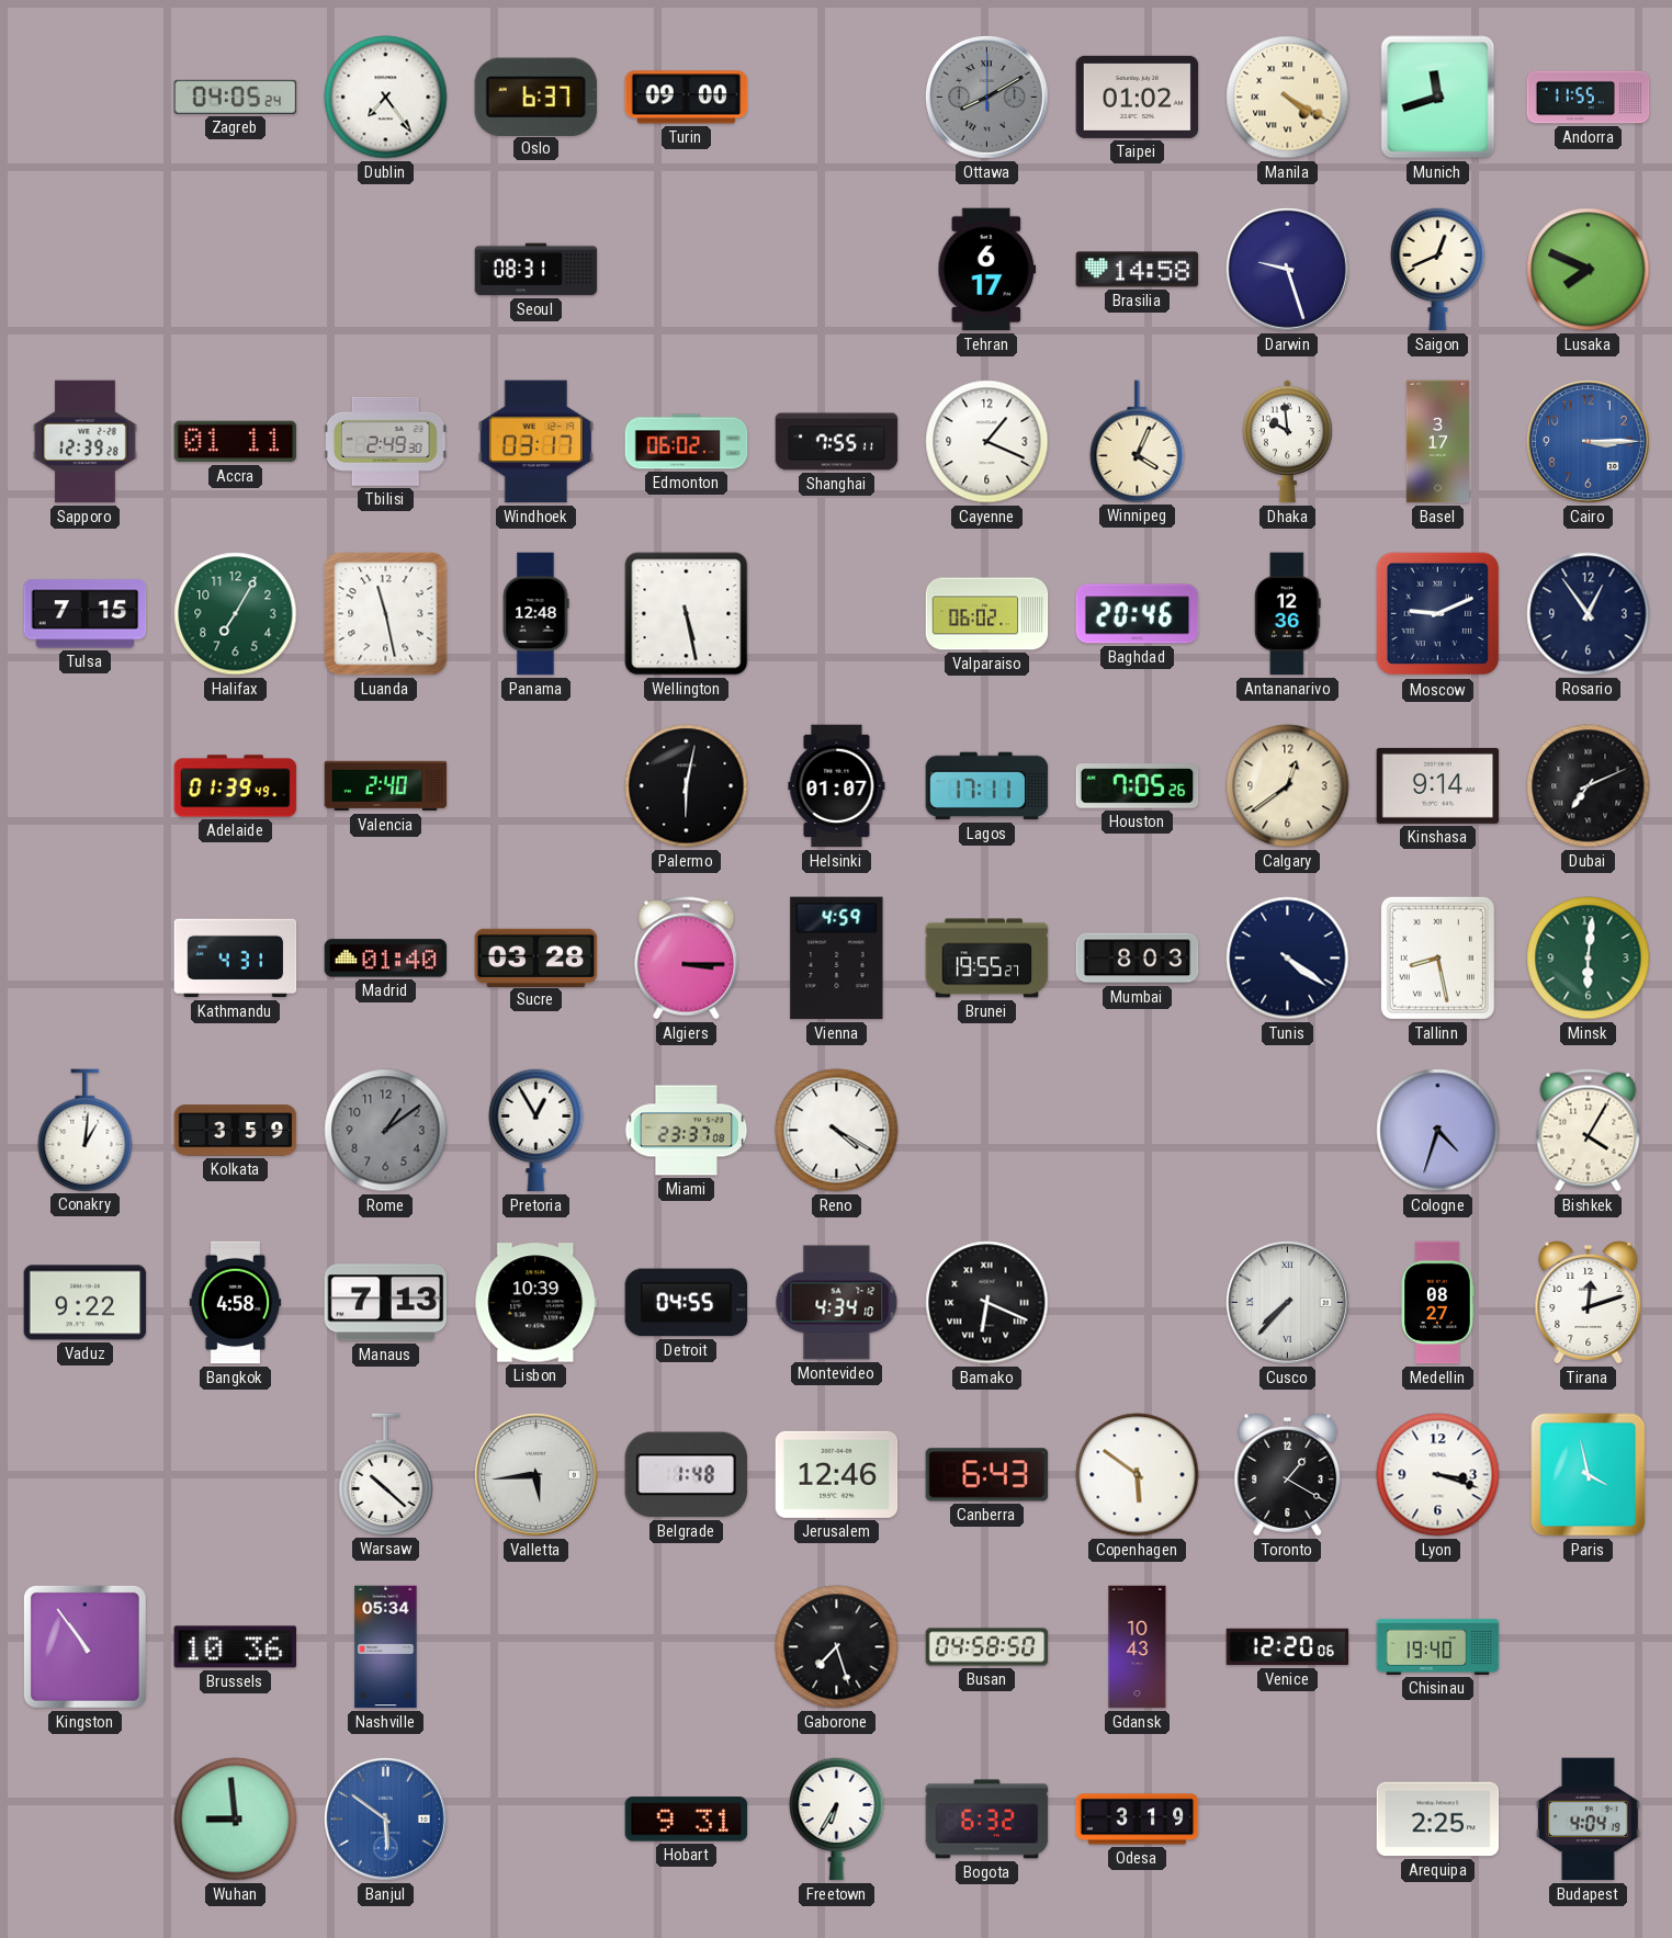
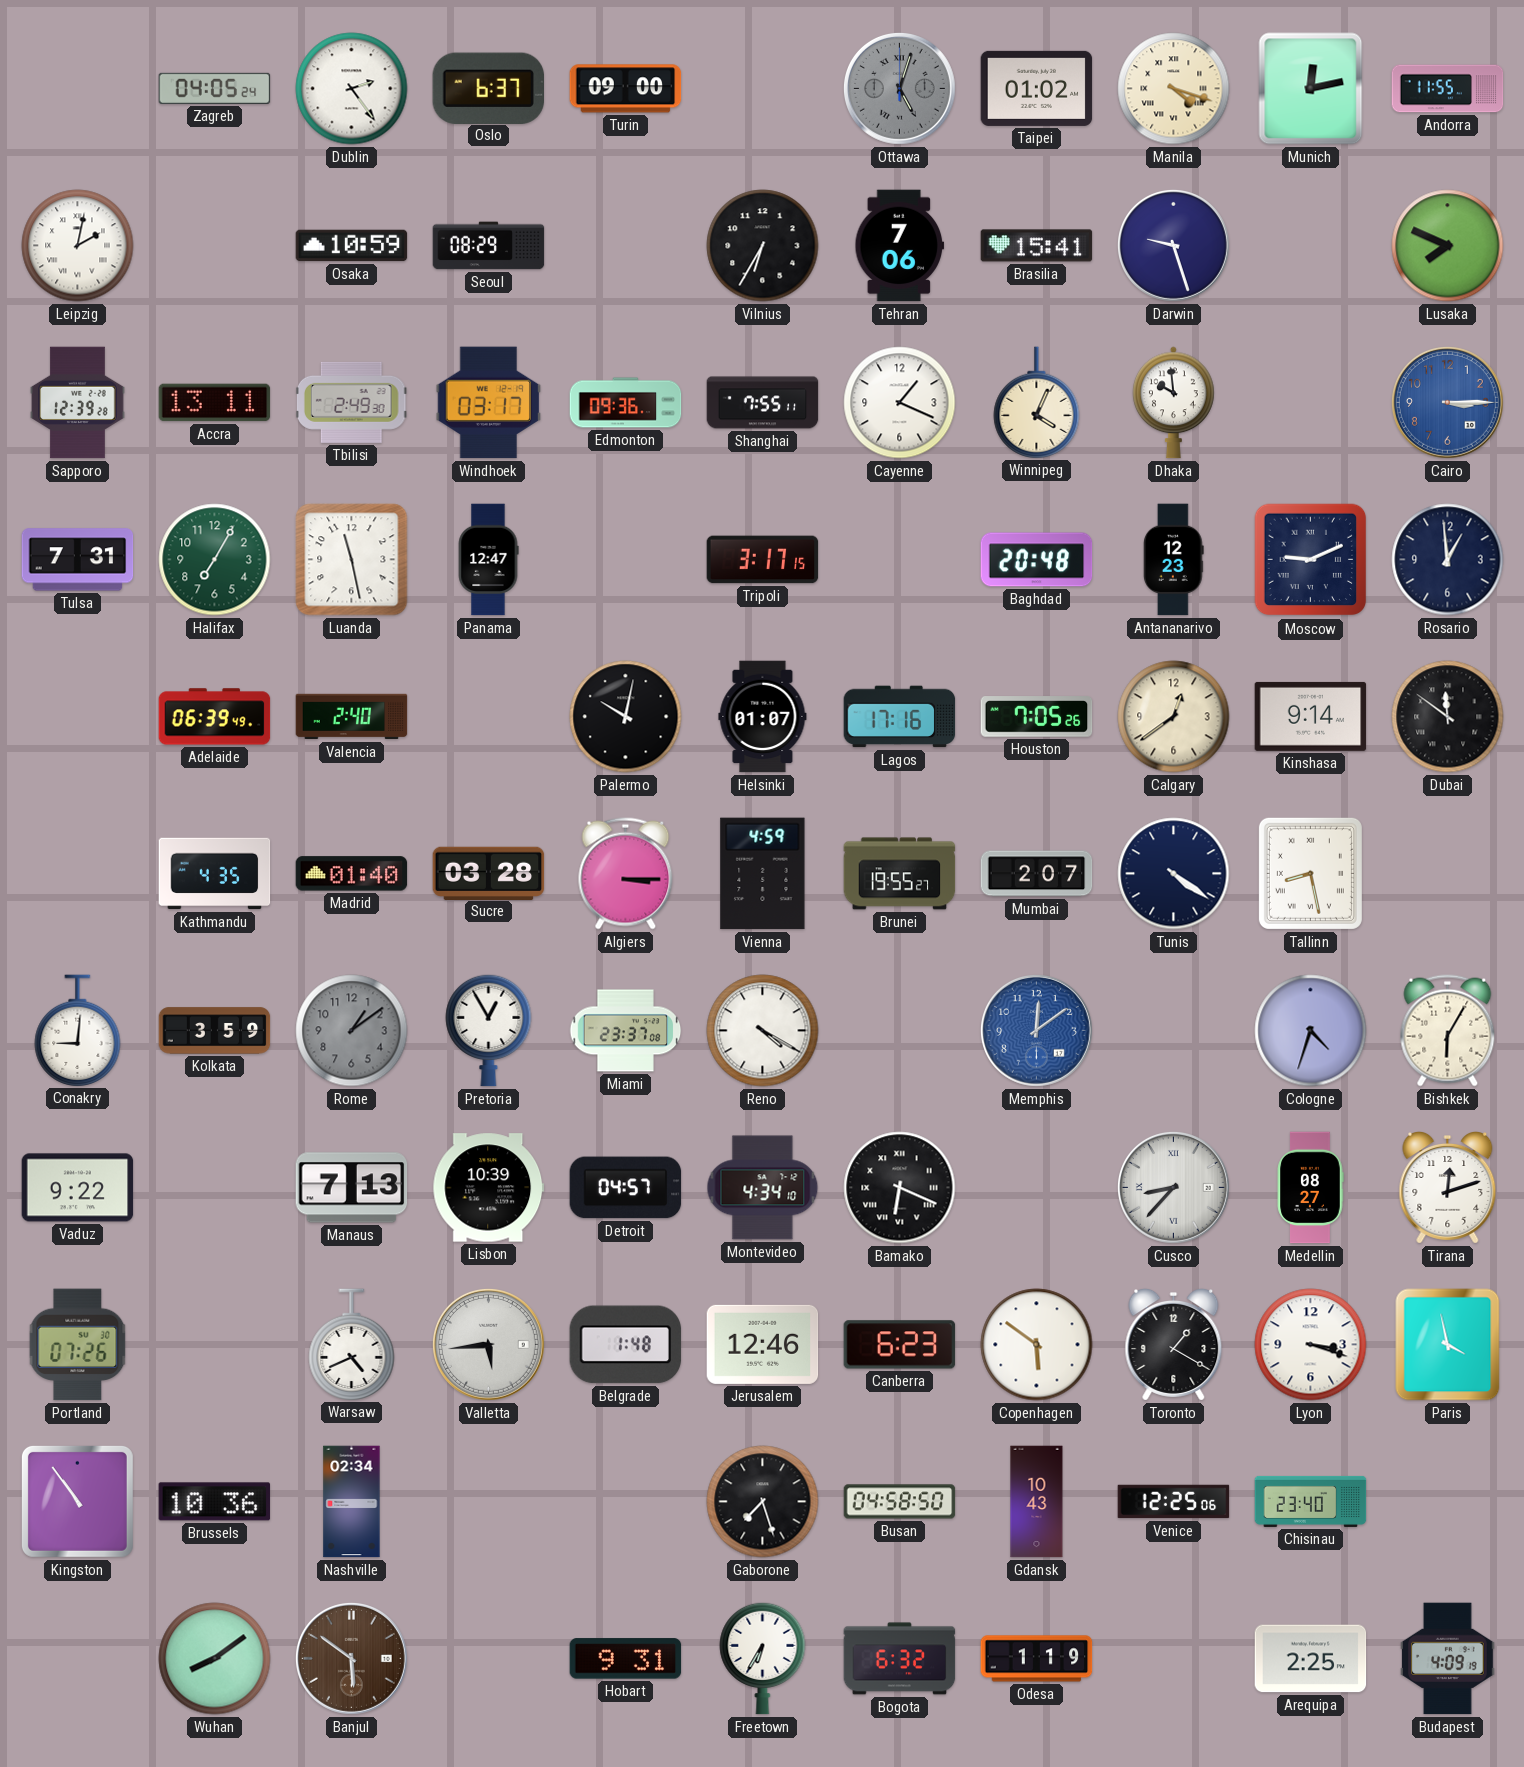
Dublin: 7:24 -> 2:24
Ottawa: 8:10 -> 5:03
Manila: 4:20 -> 4:18
Munich: 11:42 -> 12:13
Leipzig: none -> 2:02
Osaka: none -> 10:59
Seoul: 08:31 -> 08:29
Vilnius: none -> 6:35
Tehran: 6:17 -> 7:06
Brasilia: 14:58 -> 15:41
Saigon: 12:41 -> none
Accra: 01:11 -> 13:11
Edmonton: 06:02 -> 09:36
Basel: 3:17 -> none
Tulsa: 7:15 -> 7:31
Panama: 12:48 -> 12:47
Wellington: 5:28 -> none
Tripoli: none -> 3:17
Valparaiso: 06:02 -> none
Baghdad: 20:46 -> 20:48
Antananarivo: 12:36 -> 12:23
Rosario: 12:54 -> 12:59
Adelaide: 01:39 -> 06:39
Palermo: 6:02 -> 10:02
Lagos: 17:11 -> 17:16
Dubai: 7:11 -> 11:51
Kathmandu: 4:31 -> 4:35
Mumbai: 8:03 -> 2:07
Minsk: 6:01 -> none
Conakry: 1:01 -> 9:01
Memphis: none -> 12:09
Bishkek: 4:05 -> 6:05
Bangkok: 4:58 -> none
Detroit: 04:55 -> 04:57
Cusco: 7:37 -> 8:37
Portland: none -> 07:26
Warsaw: 10:22 -> 4:41
Canberra: 6:43 -> 6:23
Nashville: 05:34 -> 02:34
Venice: 12:20 -> 12:25
Chisinau: 19:40 -> 23:40
Wuhan: 8:59 -> 8:09
Banjul dial: blue -> brown
Odesa: 3:19 -> 1:19
Budapest: 4:04 -> 4:09
